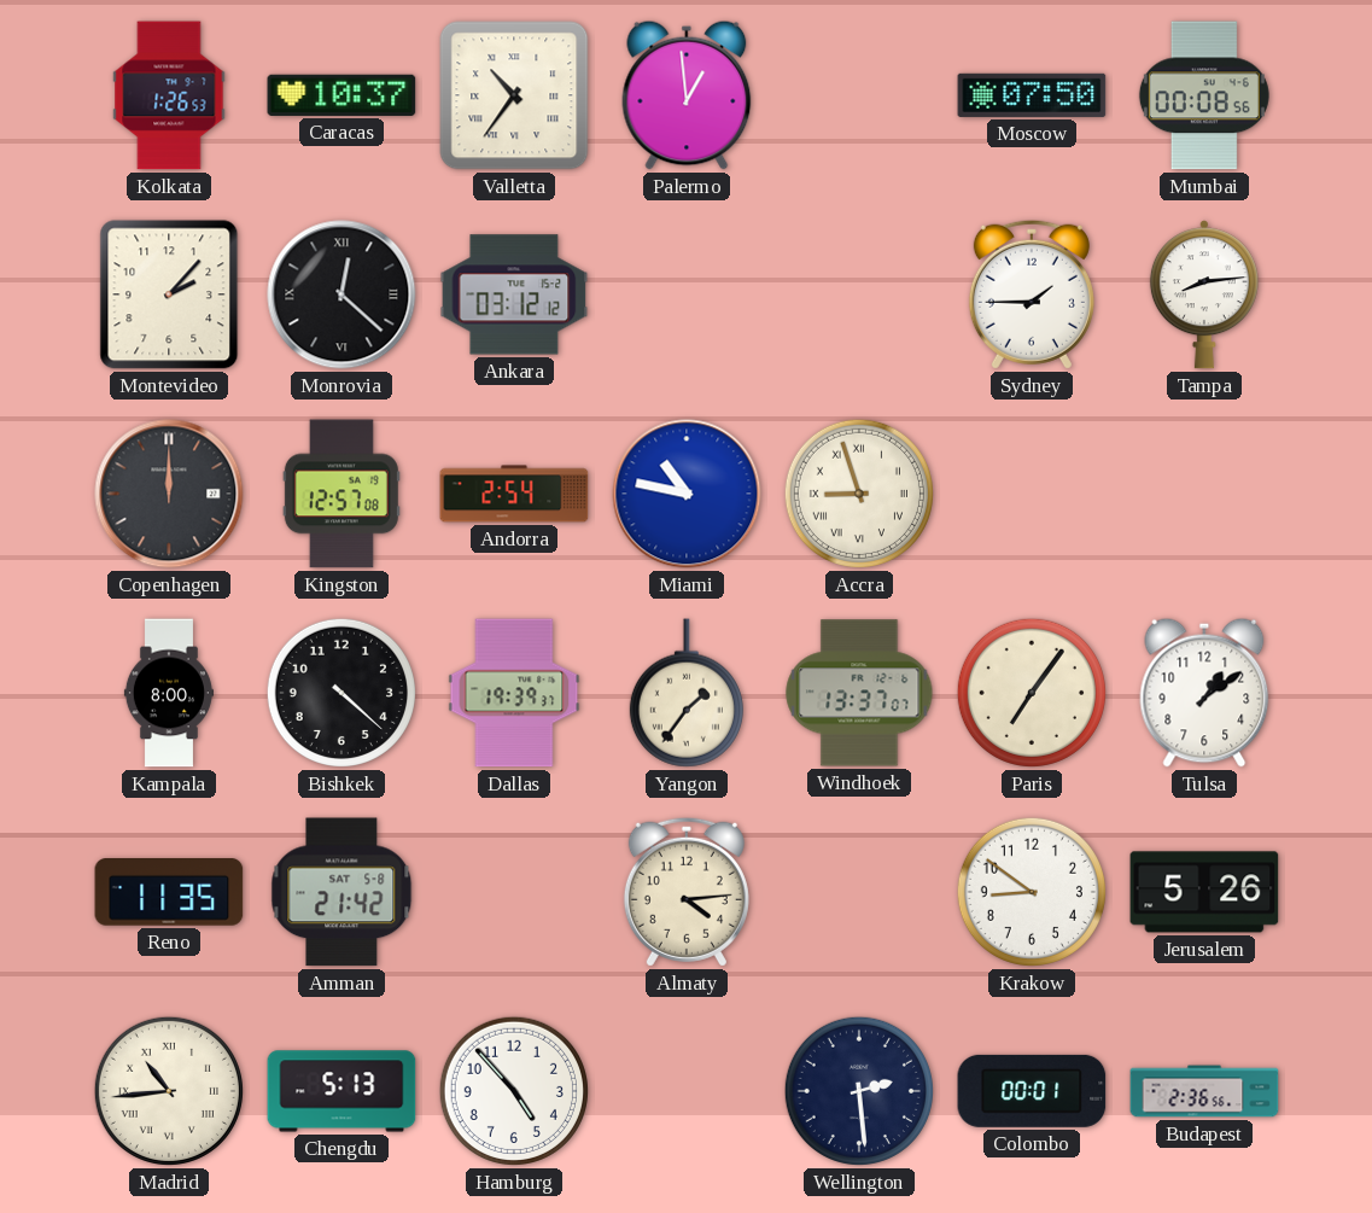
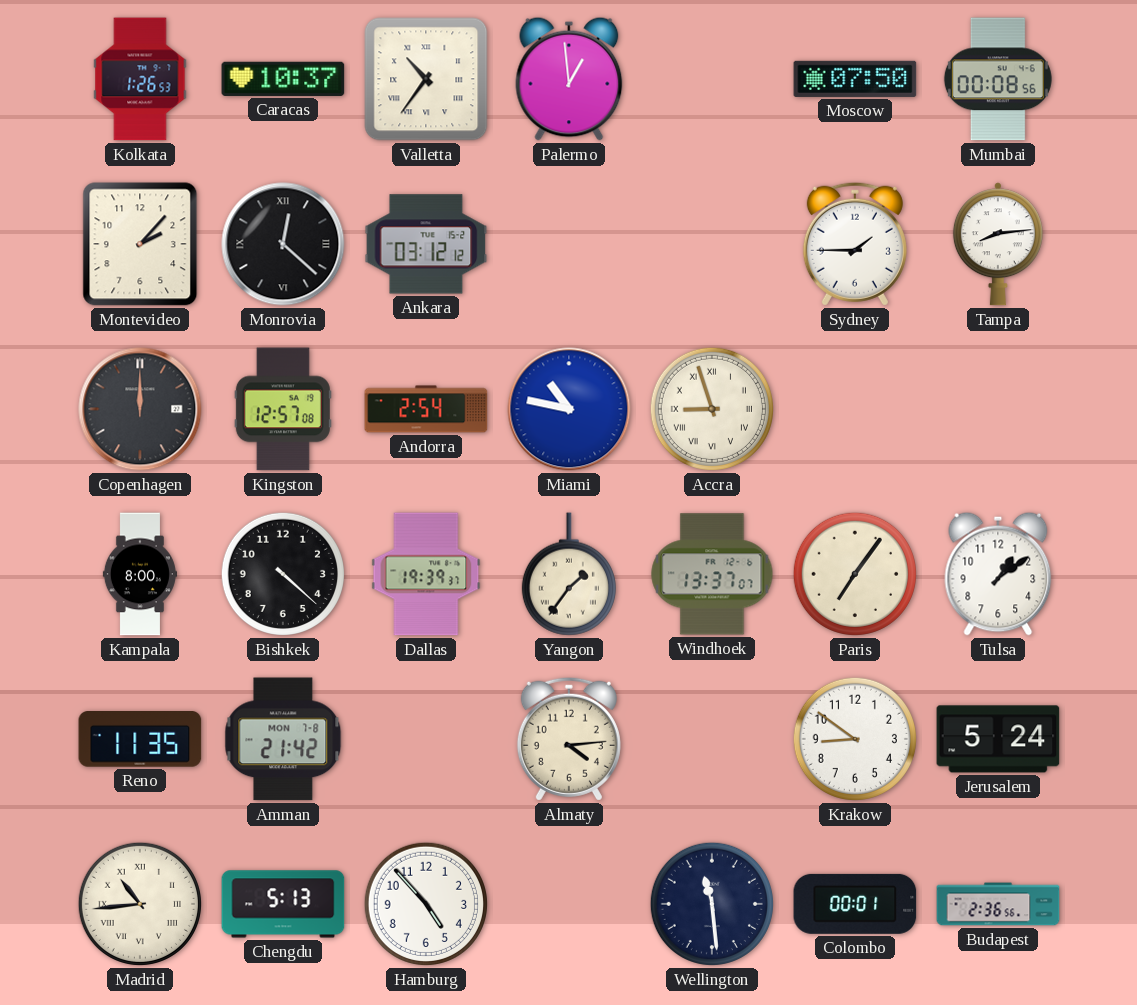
Amman date: SAT 5-8 -> MON 7-8
Jerusalem: 5:26 -> 5:24
Wellington: 2:29 -> 11:29
